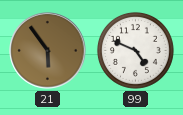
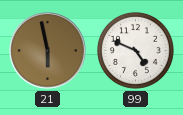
21: 5:54 -> 5:58
